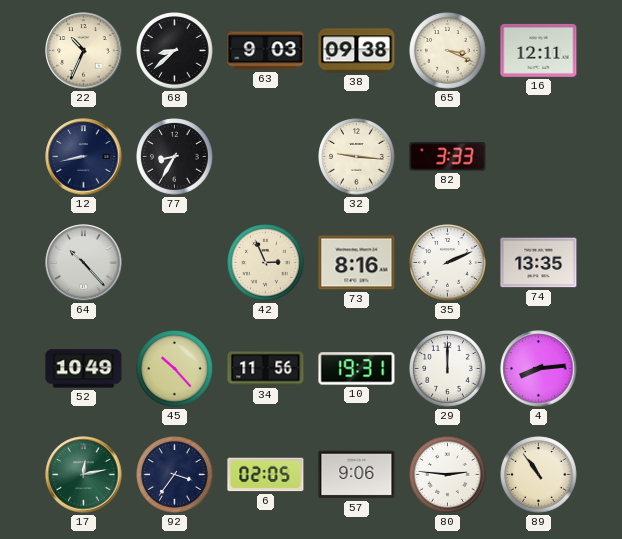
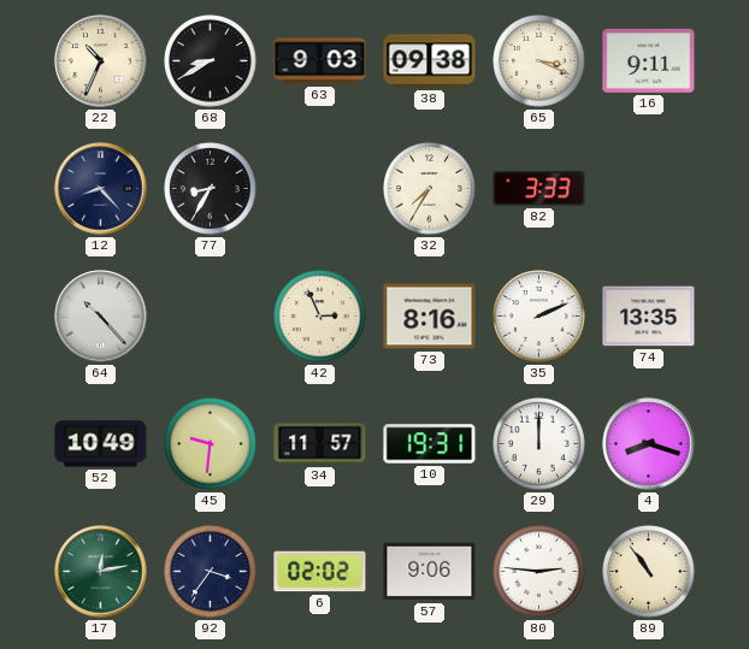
68: 8:38 -> 8:40
16: 12:11 -> 9:11
12: 8:43 -> 8:23
32: 9:16 -> 7:35
45: 10:23 -> 9:31
34: 11:56 -> 11:57
4: 8:14 -> 8:18
6: 02:05 -> 02:02
